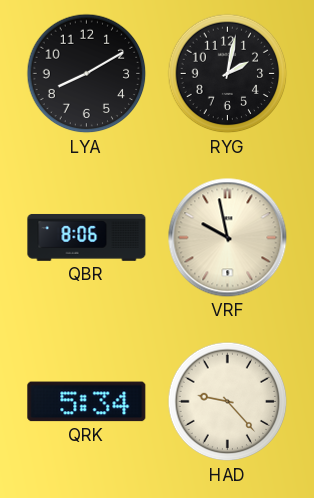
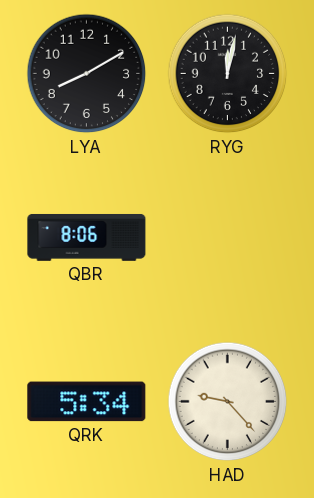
RYG: 2:02 -> 12:02
VRF: 9:58 -> none
